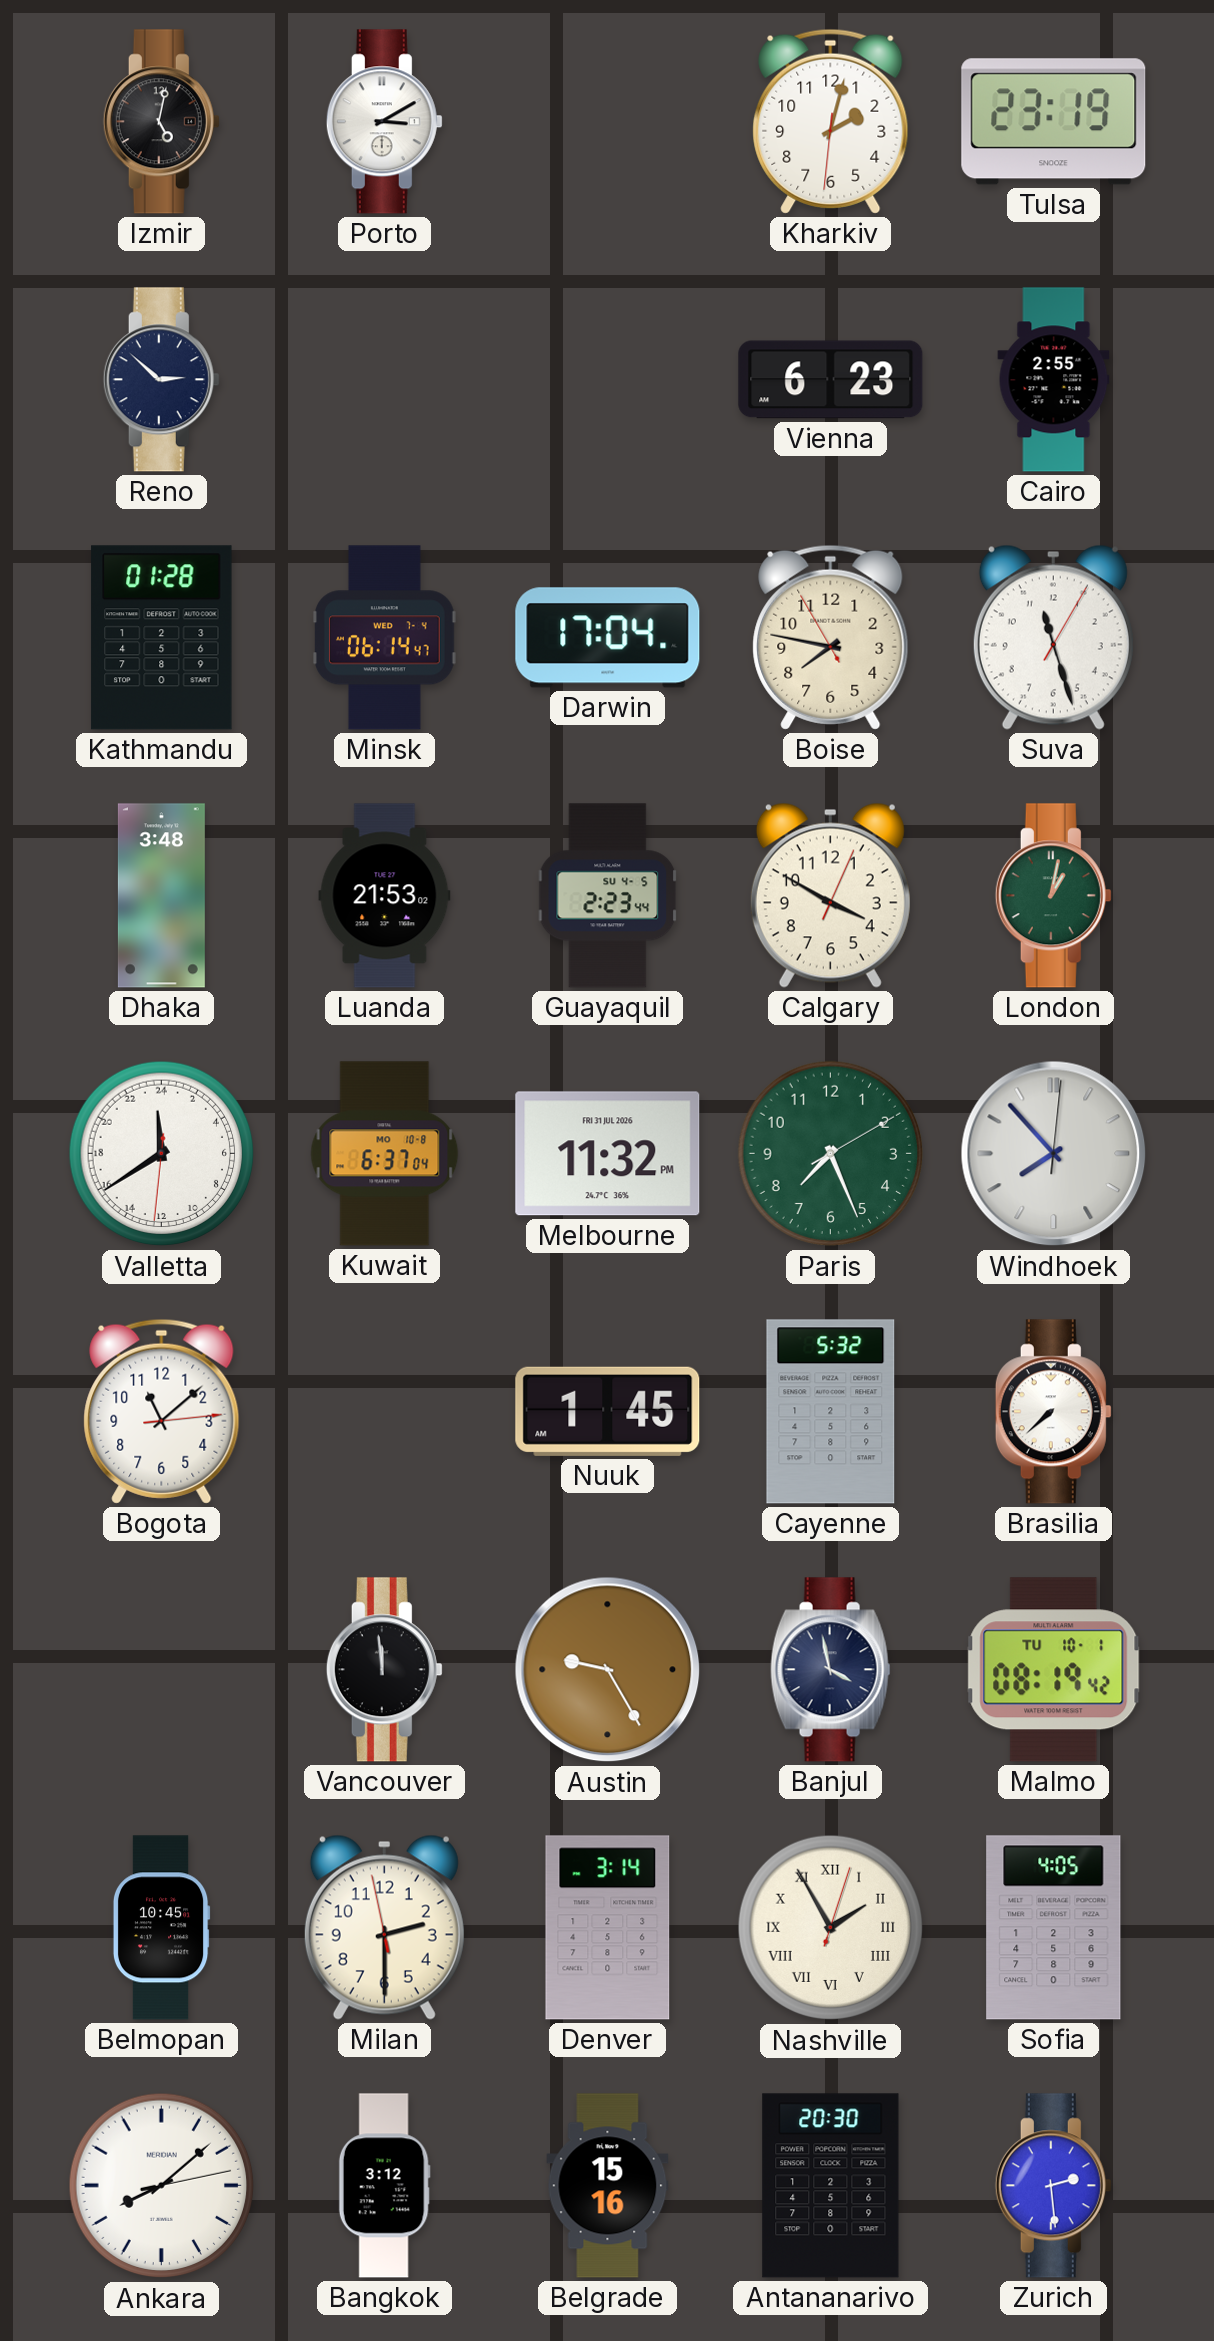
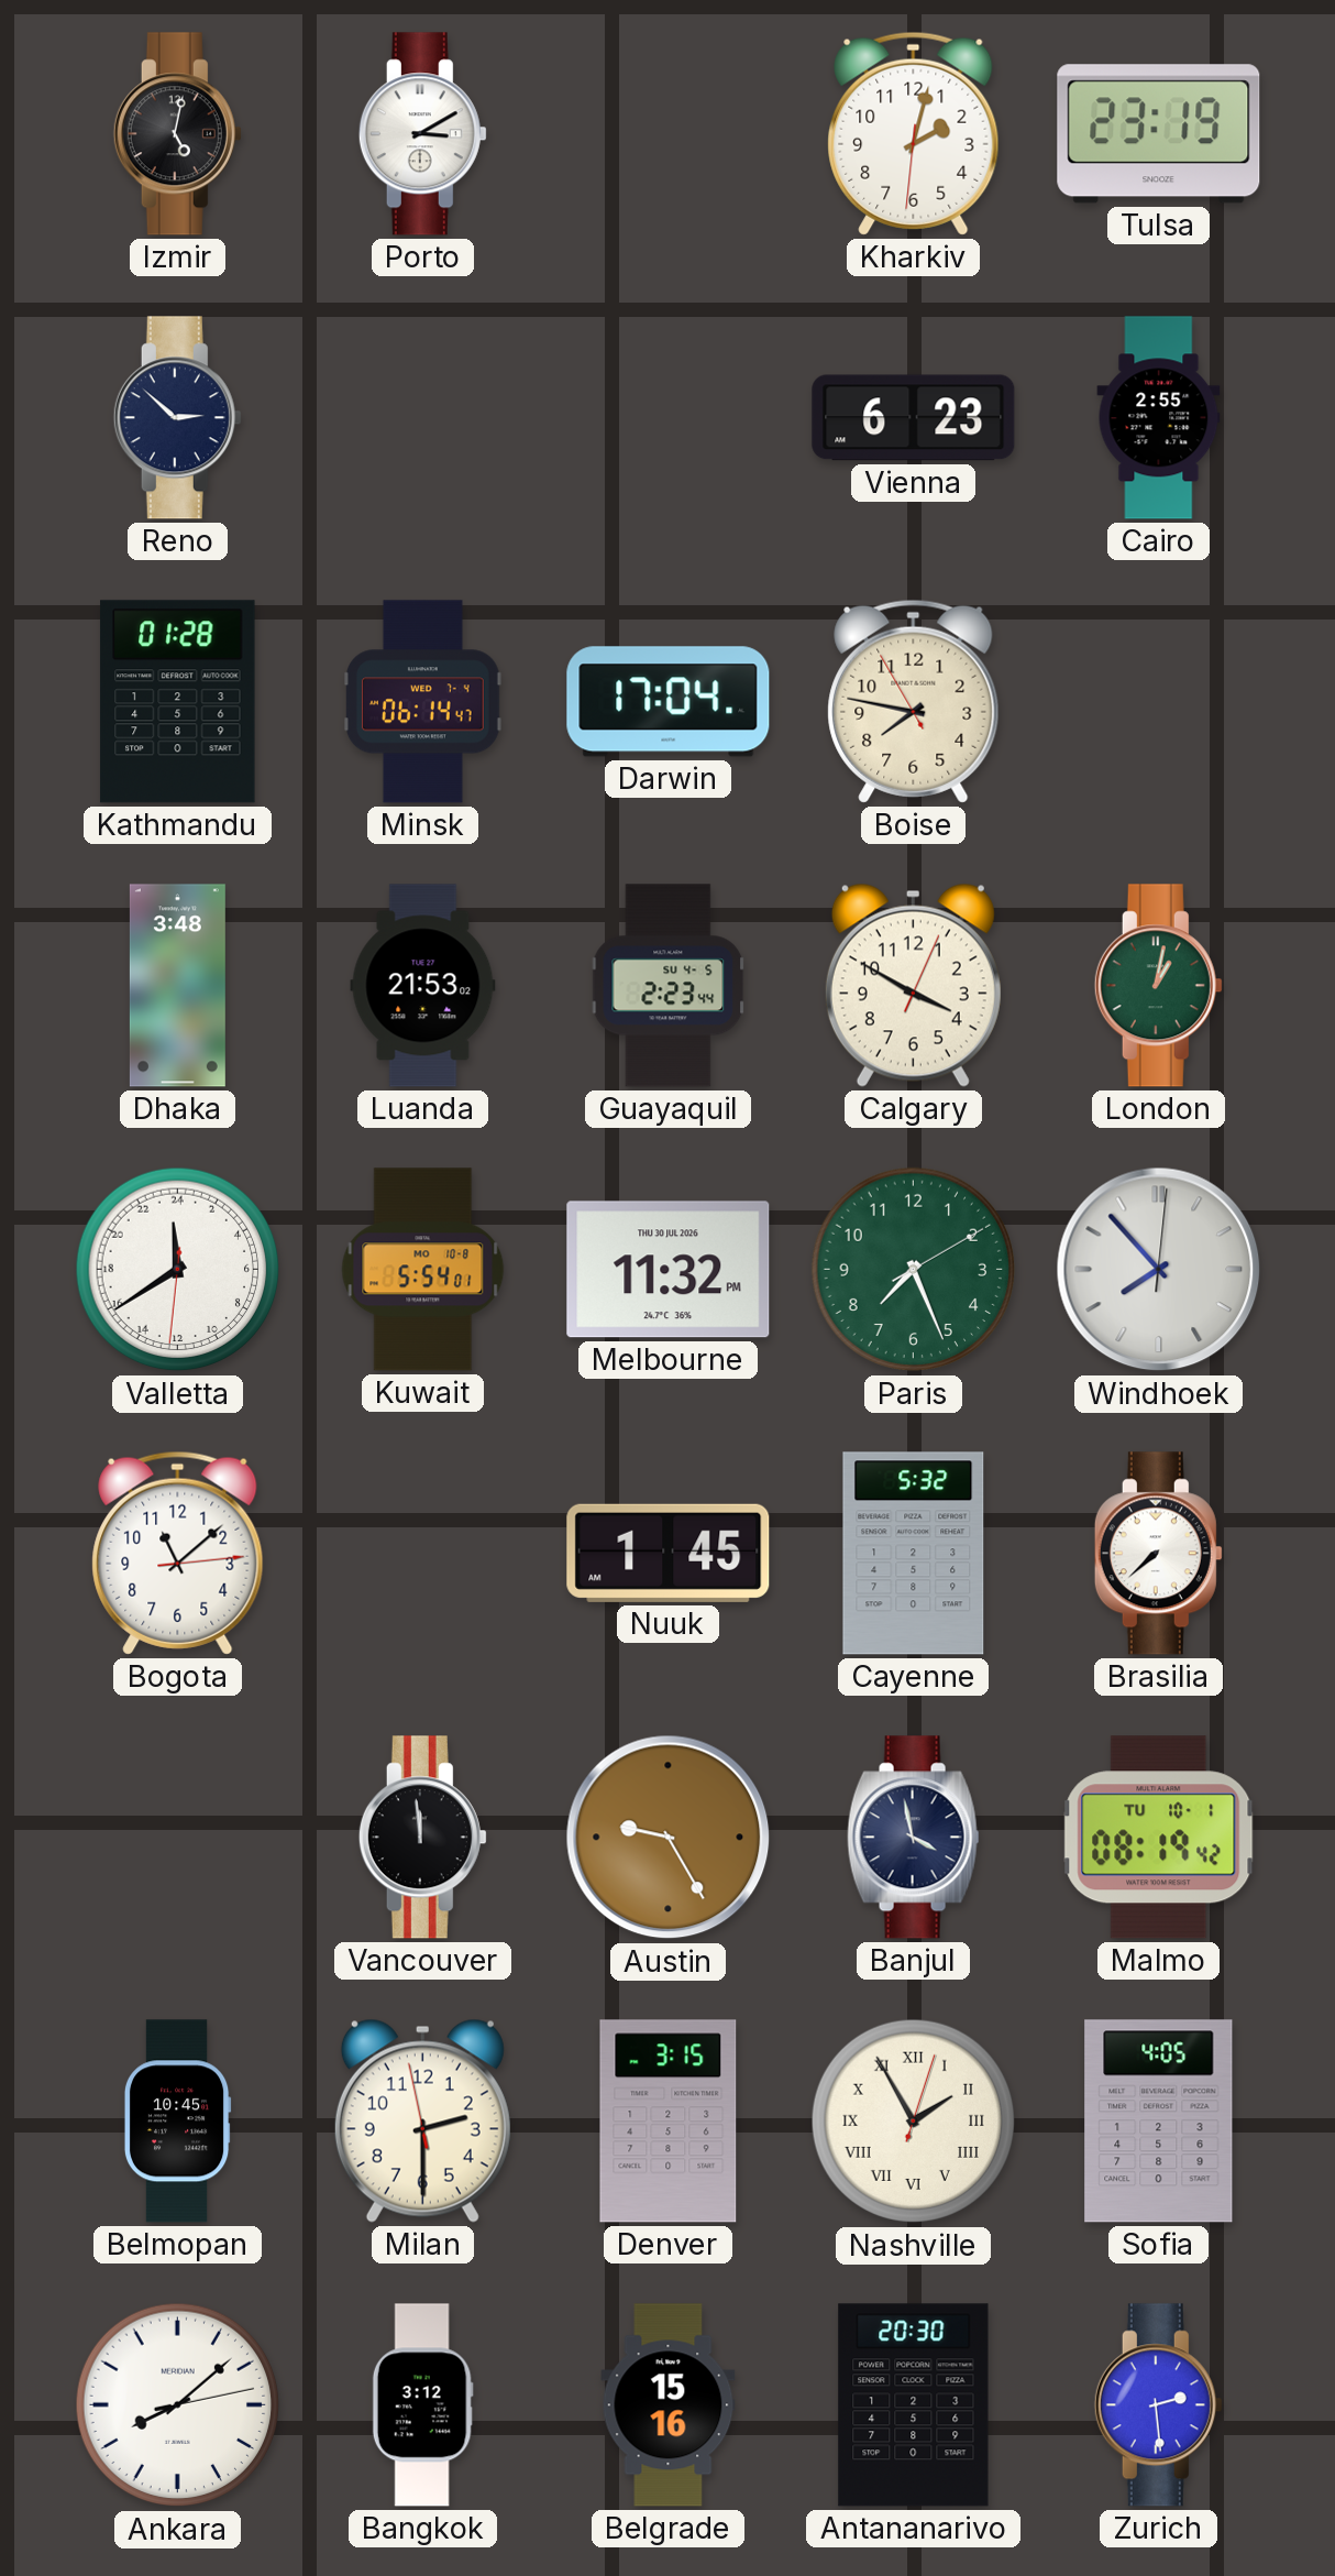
Suva: 11:27 -> none
Kuwait: 6:37 -> 5:54
Melbourne date: FRI 31 JUL 2026 -> THU 30 JUL 2026
Denver: 3:14 -> 3:15
